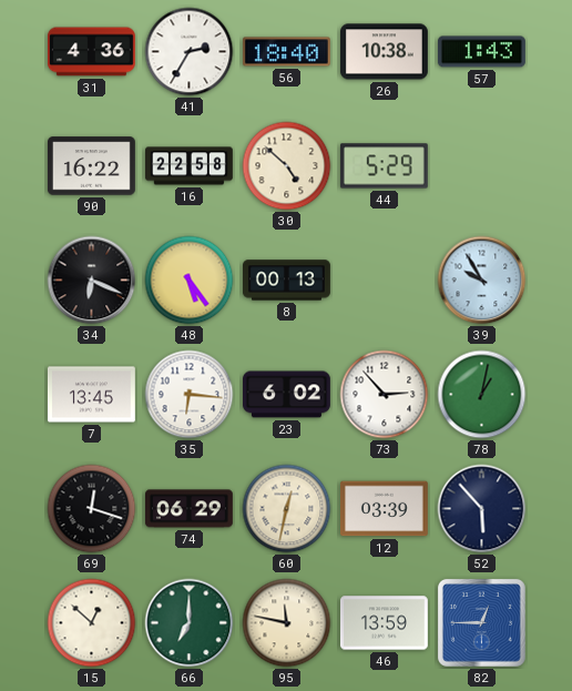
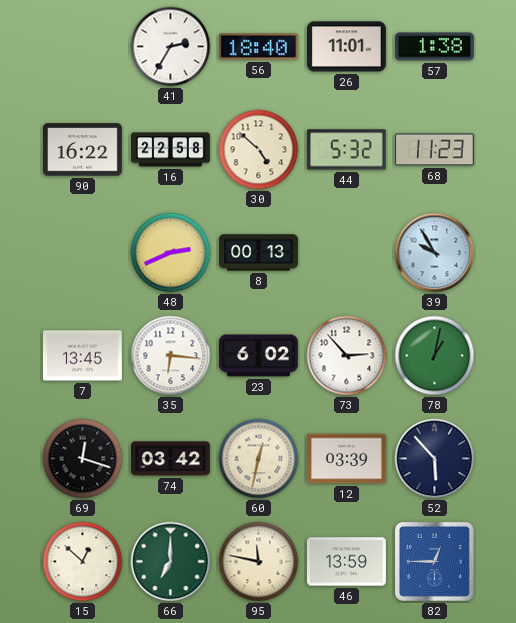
31: 4:36 -> none
26: 10:38 -> 11:01
57: 1:43 -> 1:38
44: 5:29 -> 5:32
68: none -> 11:23
34: 6:19 -> none
48: 5:24 -> 2:41
74: 06:29 -> 03:42
